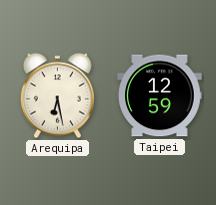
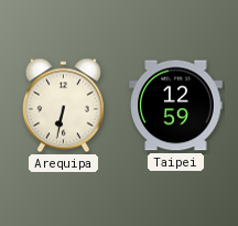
Arequipa: 6:28 -> 6:32
